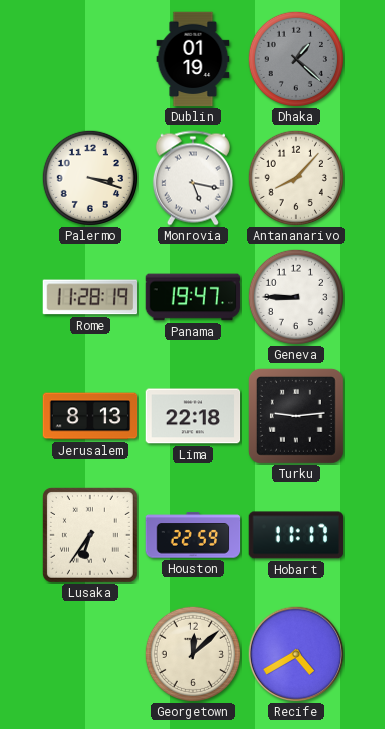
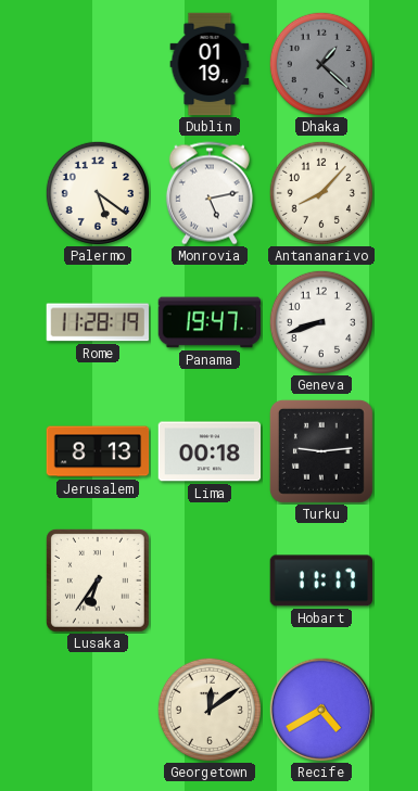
Palermo: 3:18 -> 5:21
Monrovia: 5:17 -> 5:13
Geneva: 8:45 -> 8:42
Lima: 22:18 -> 00:18
Houston: 22:59 -> none
Georgetown: 12:08 -> 12:09
